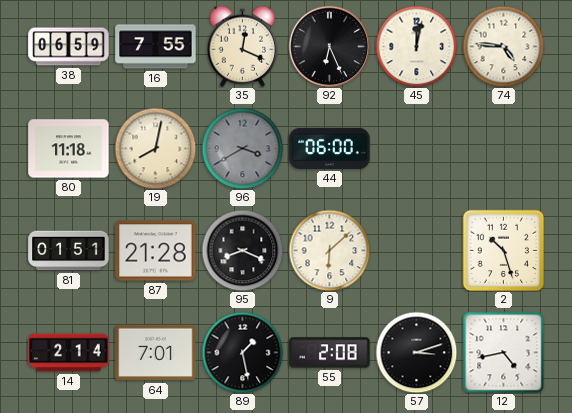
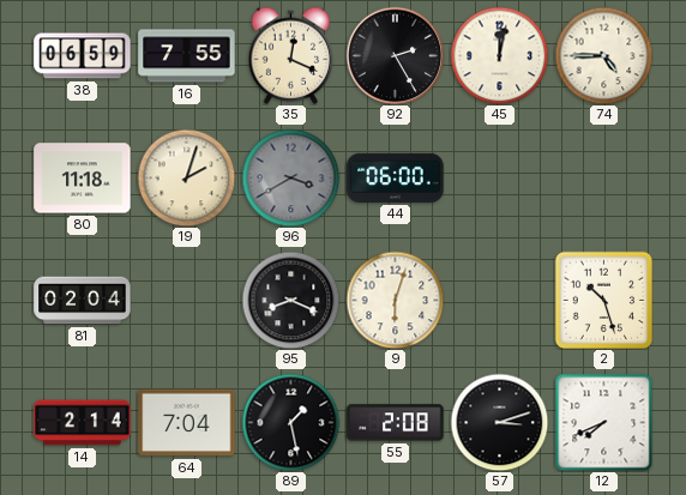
92: 6:26 -> 2:25
74: 4:46 -> 4:45
19: 8:02 -> 2:03
81: 01:51 -> 02:04
87: 21:28 -> none
9: 6:08 -> 6:03
64: 7:01 -> 7:04
12: 4:43 -> 7:41
